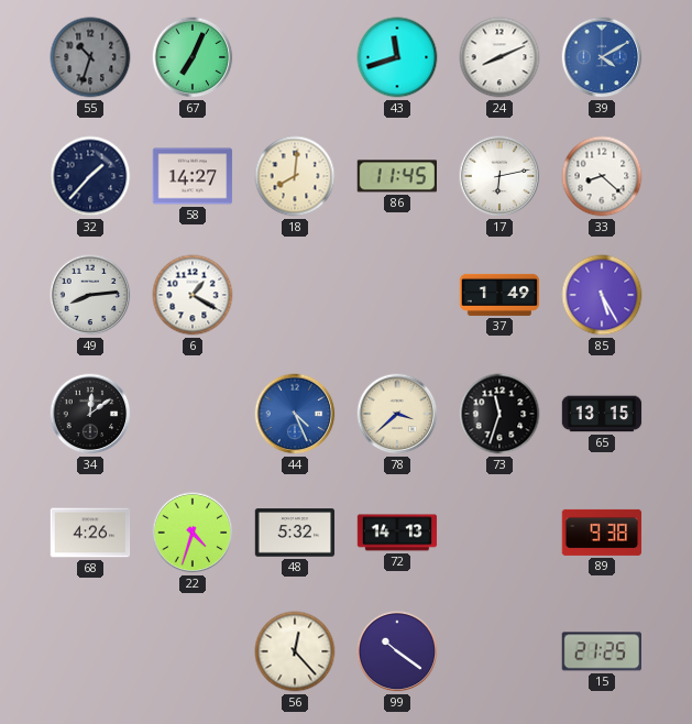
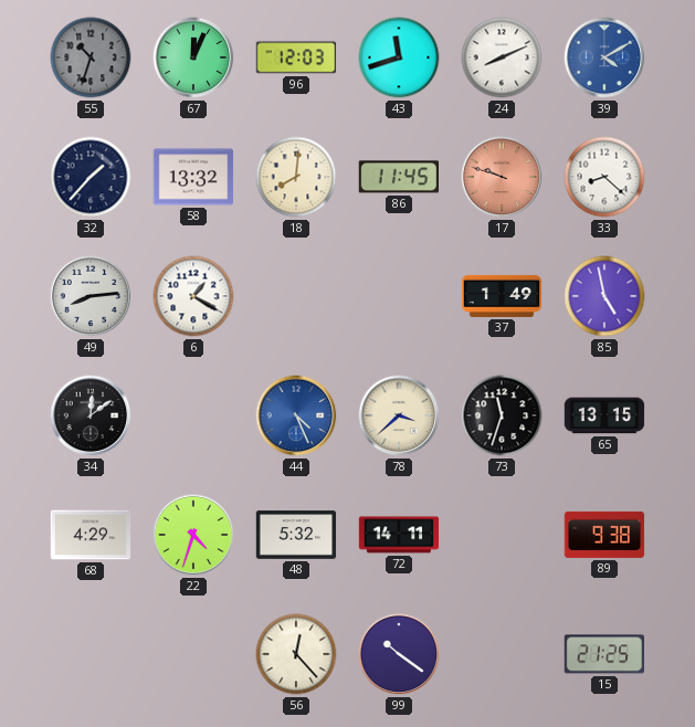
67: 7:04 -> 12:04
96: none -> 12:03
58: 14:27 -> 13:32
17: 6:13 -> 9:48
17 dial: white -> salmon
85: 5:25 -> 4:58
68: 4:26 -> 4:29
72: 14:13 -> 14:11
